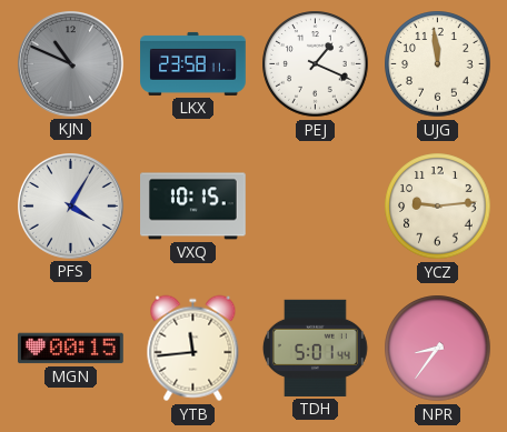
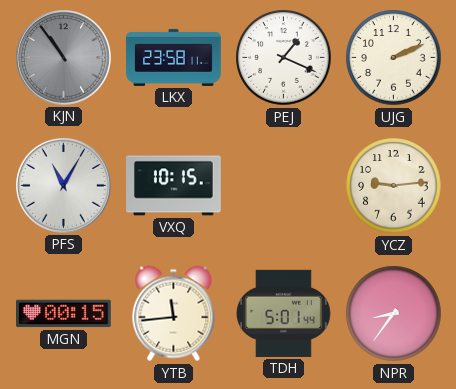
KJN: 10:49 -> 10:54
UJG: 11:59 -> 2:11
PFS: 4:05 -> 11:05
